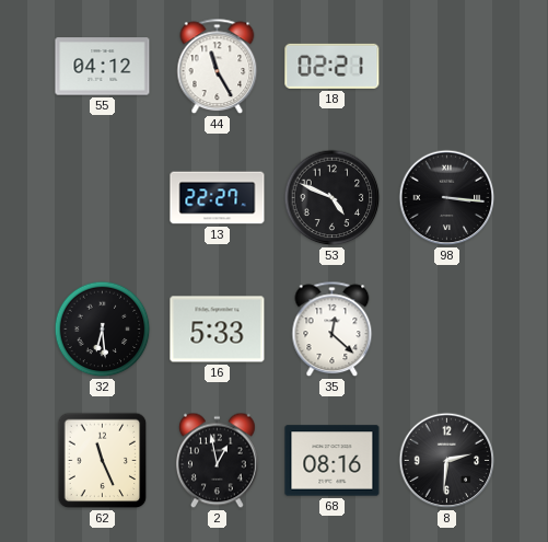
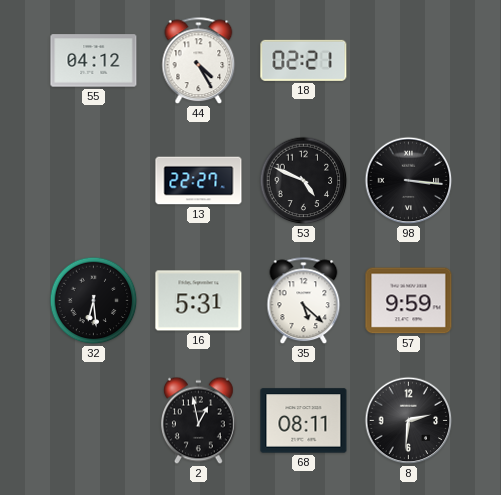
44: 11:25 -> 4:25
16: 5:33 -> 5:31
35: 12:22 -> 5:22
57: none -> 9:59
62: 11:26 -> none
68: 08:16 -> 08:11
